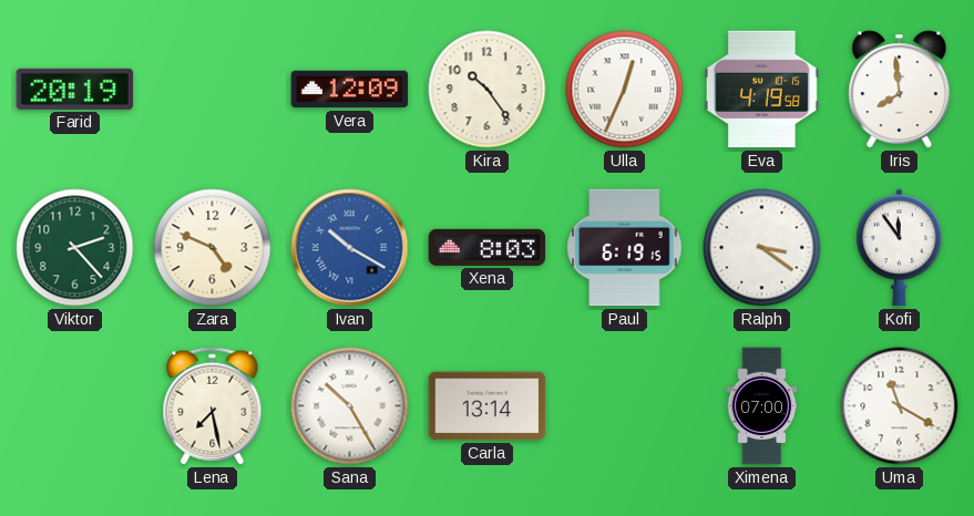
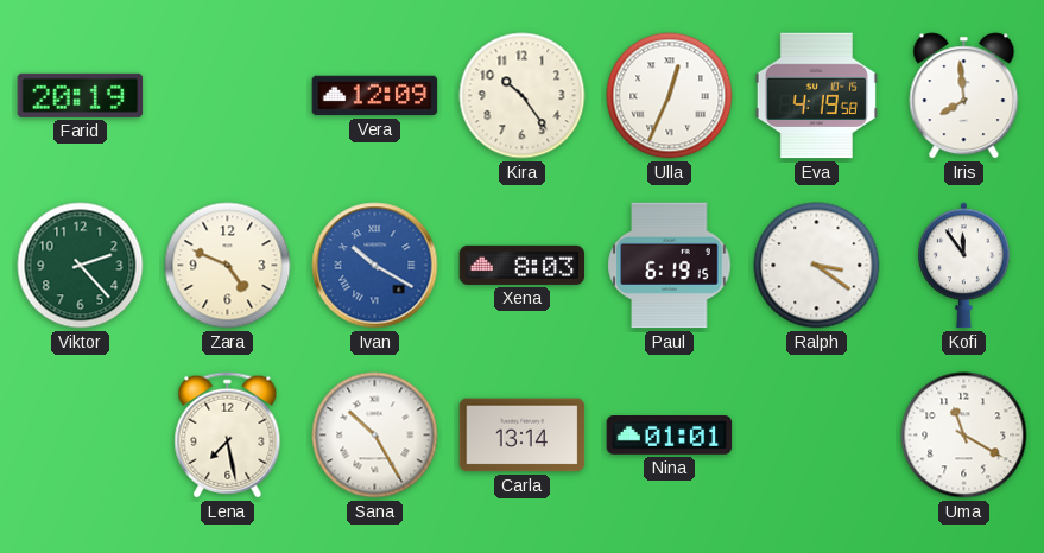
Nina: none -> 01:01
Ximena: 07:00 -> none
